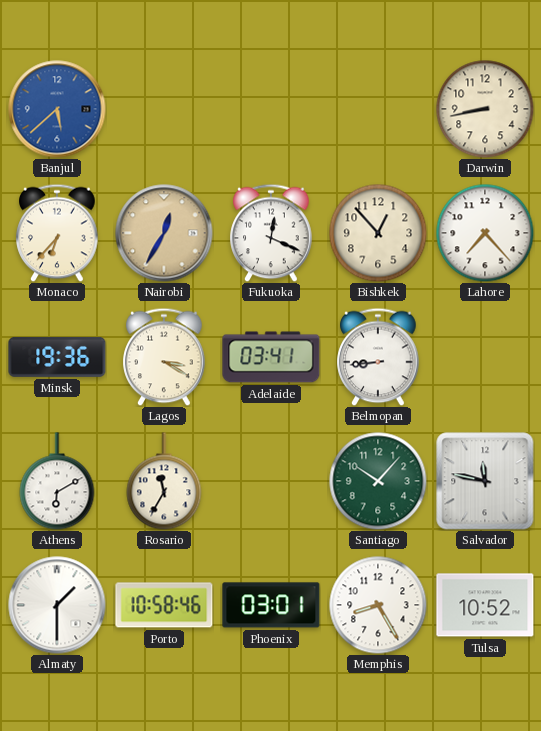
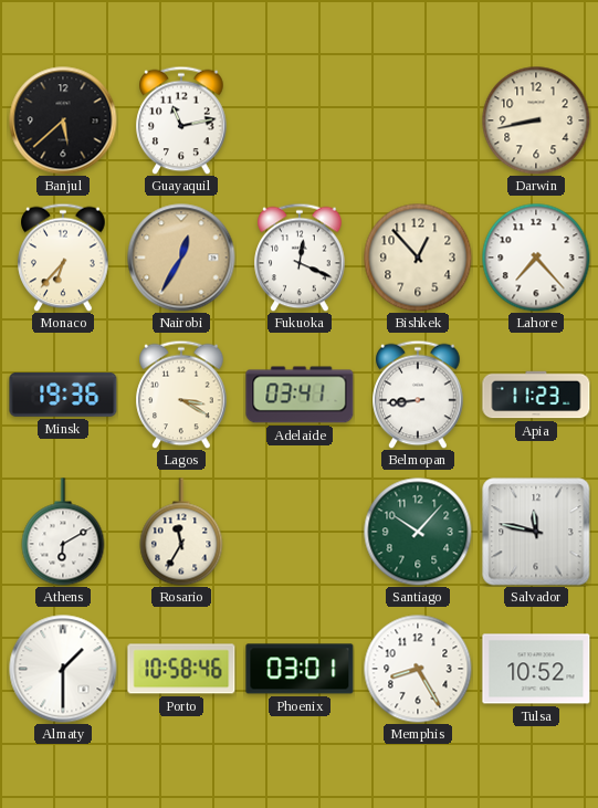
Banjul dial: blue -> black
Guayaquil: none -> 11:13
Apia: none -> 11:23
